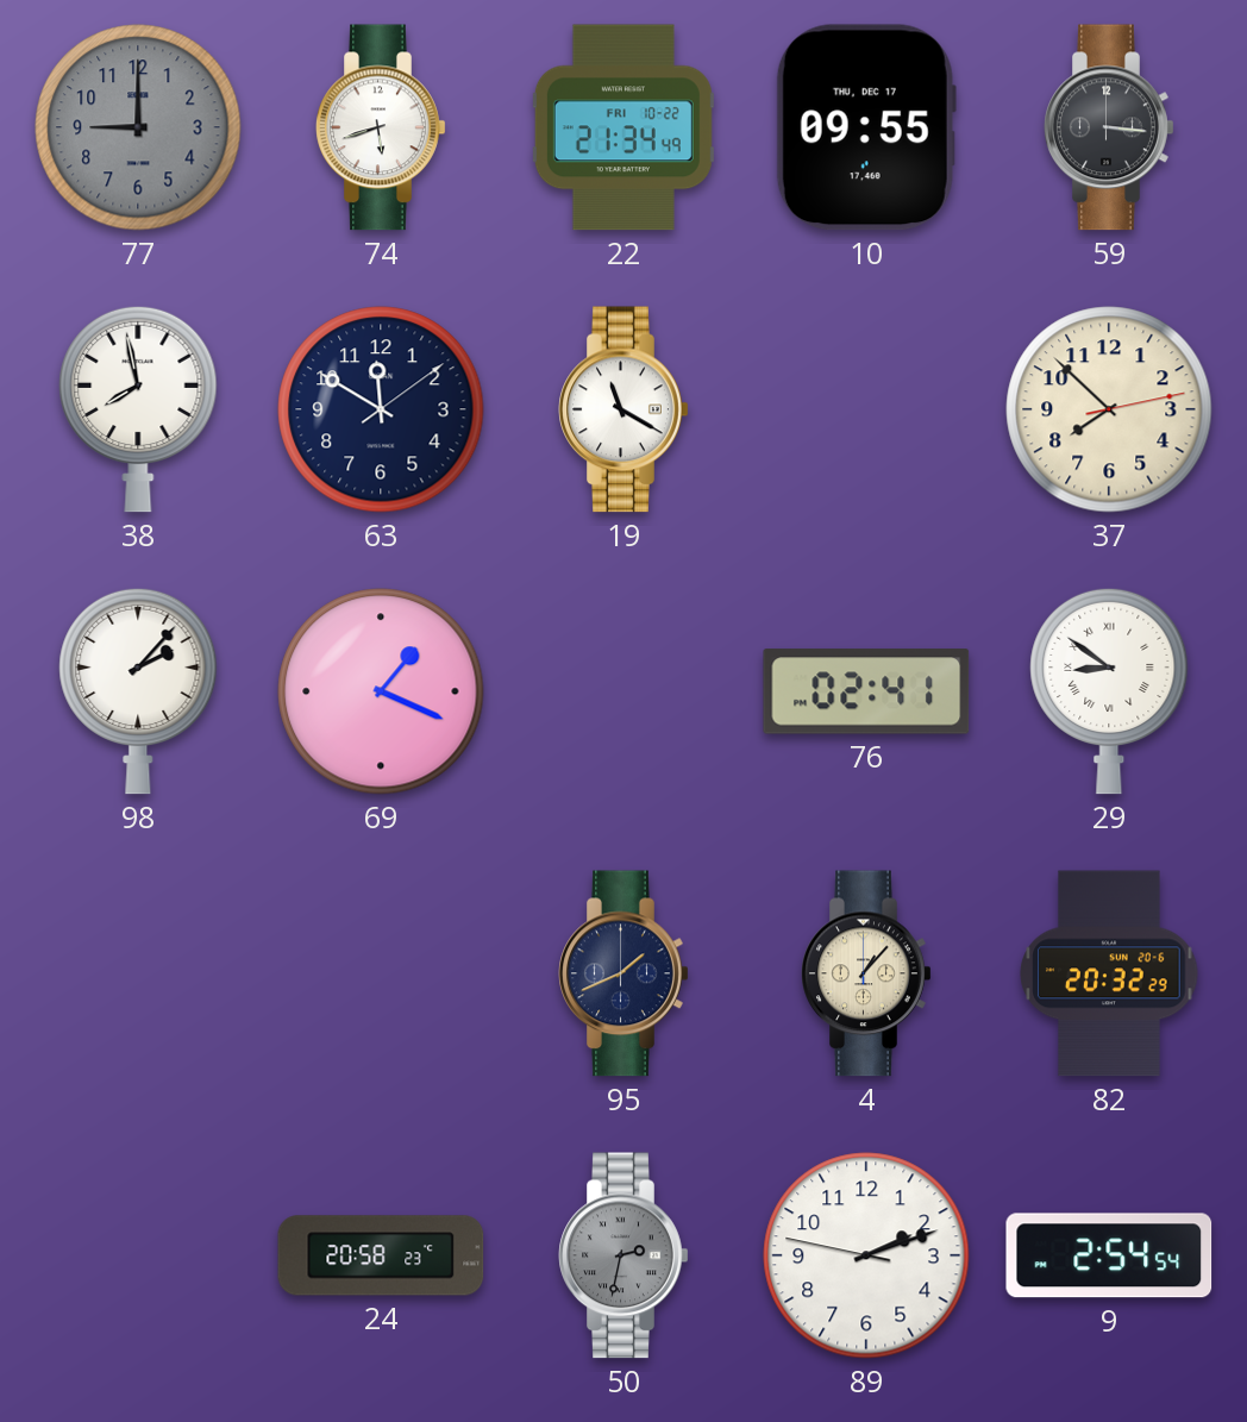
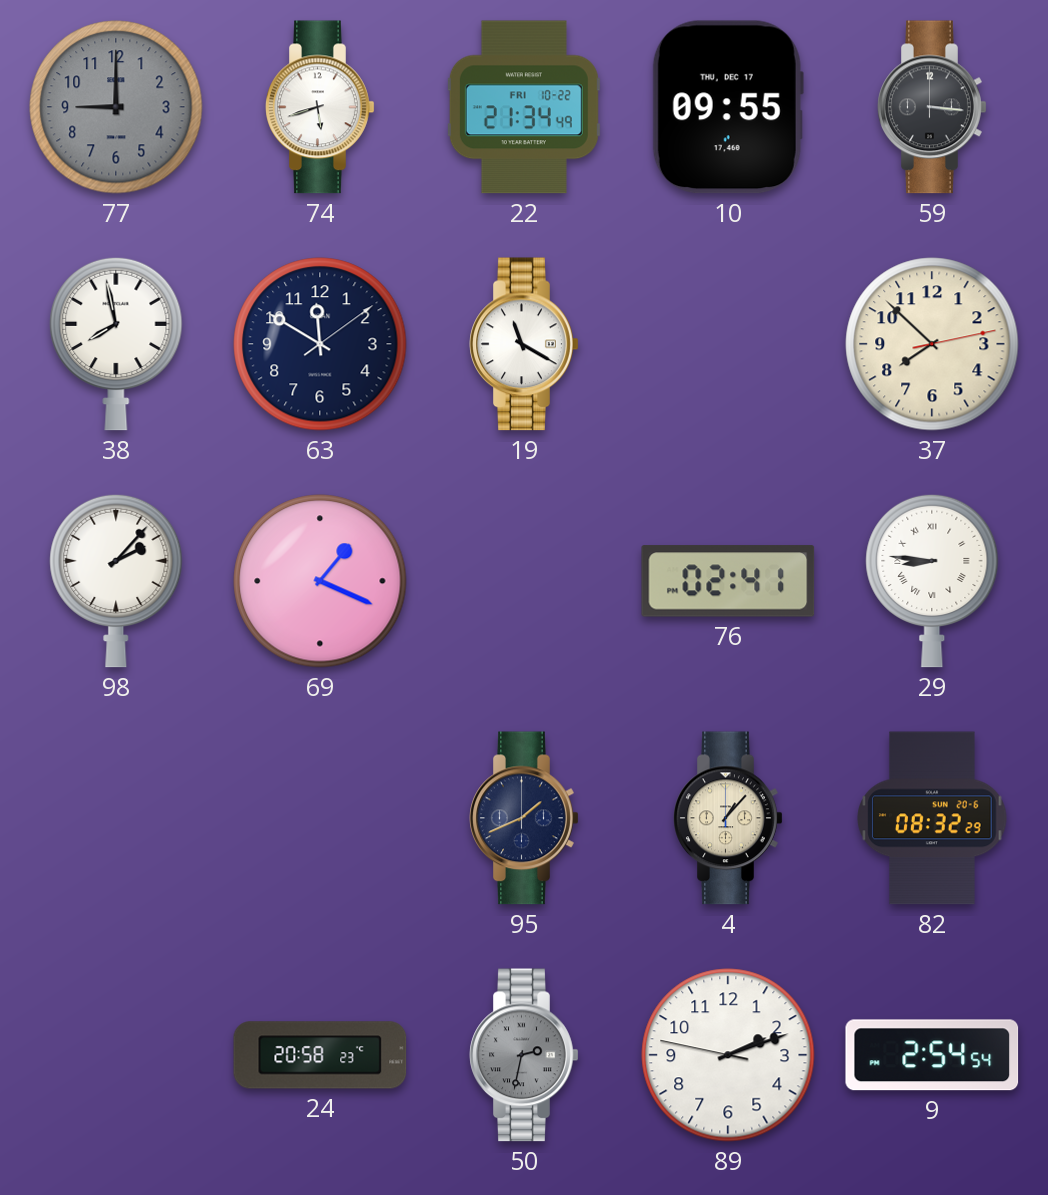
29: 8:51 -> 8:46
82: 20:32 -> 08:32
